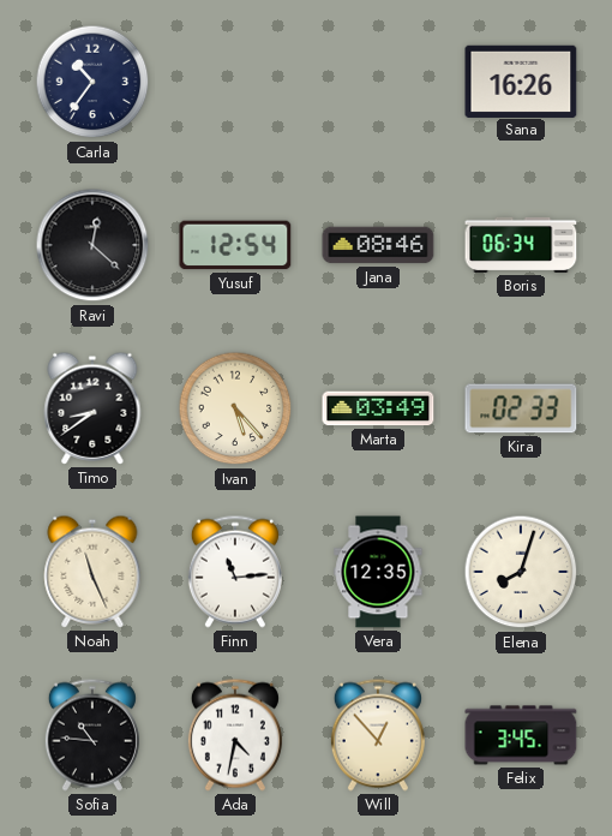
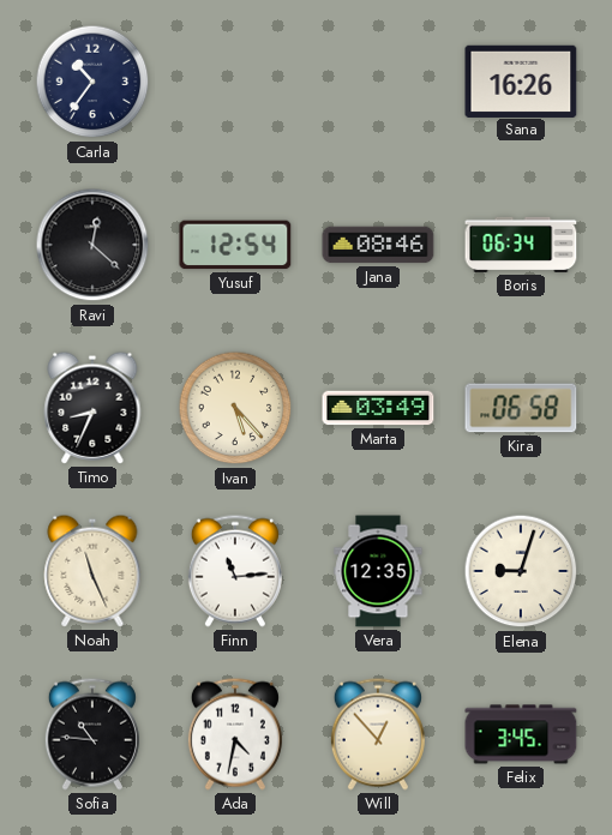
Timo: 8:39 -> 8:34
Kira: 02:33 -> 06:58
Elena: 8:03 -> 9:03
